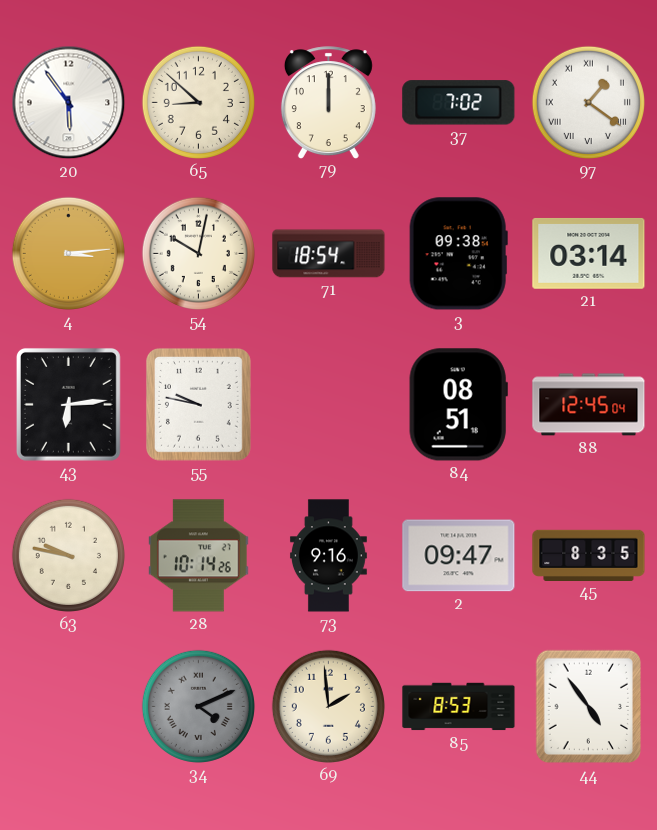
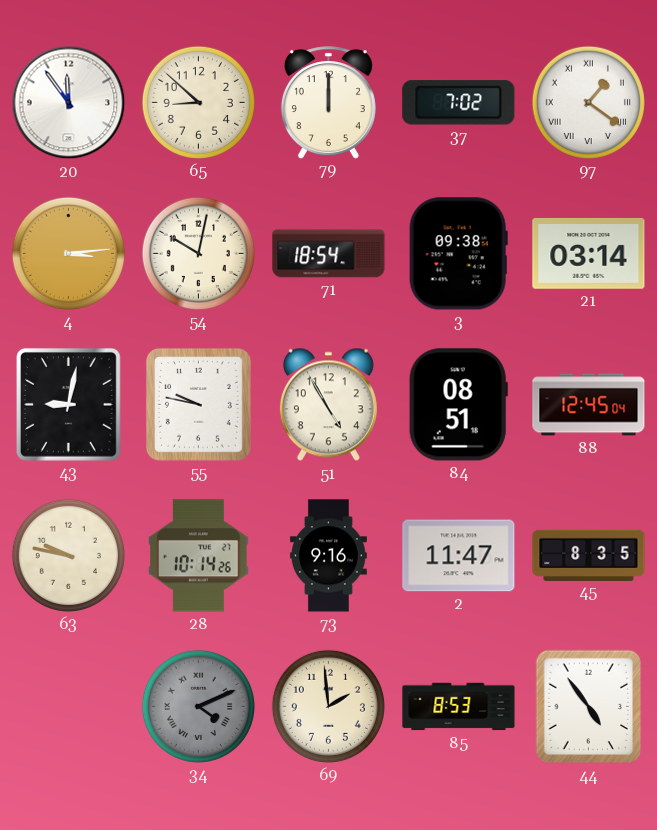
20: 5:54 -> 11:54
43: 6:14 -> 9:02
51: none -> 4:55
2: 09:47 -> 11:47
